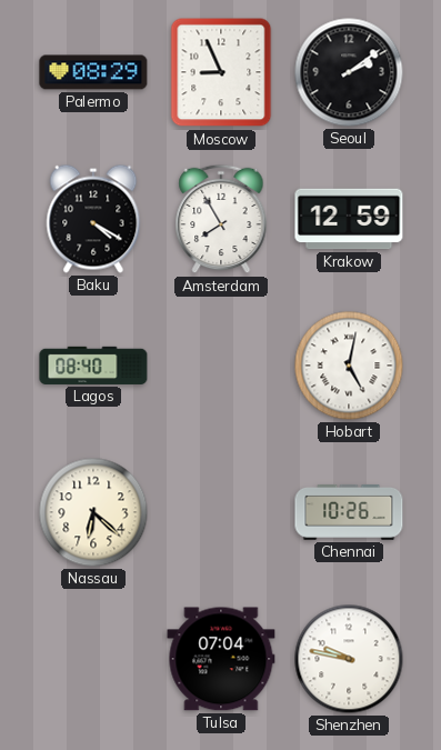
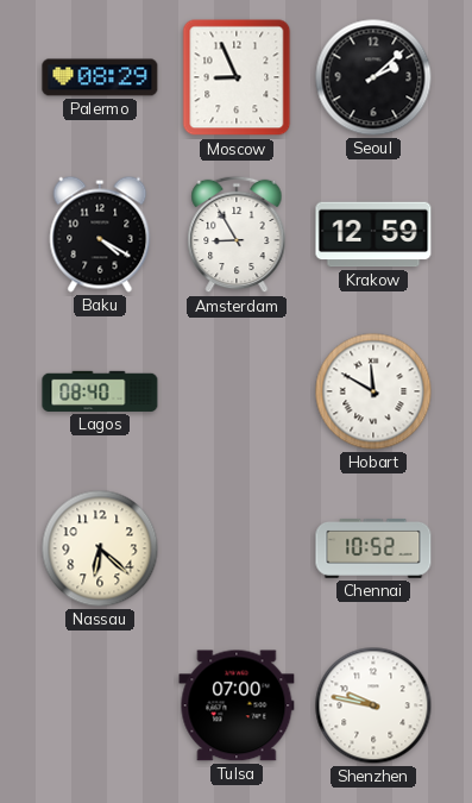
Seoul: 2:09 -> 2:08
Amsterdam: 7:55 -> 8:55
Hobart: 5:02 -> 11:50
Chennai: 10:26 -> 10:52
Tulsa: 07:04 -> 07:00
